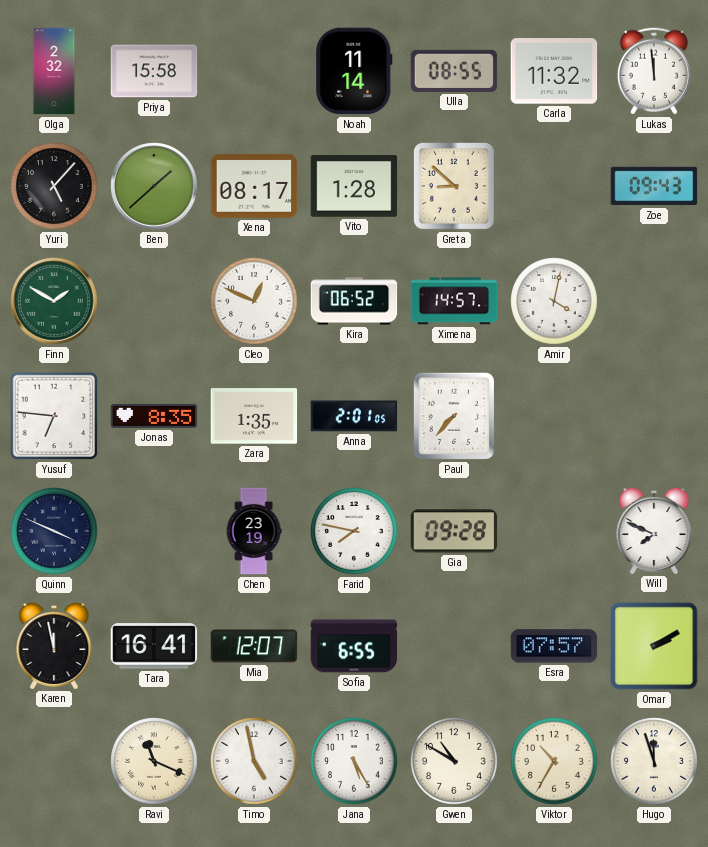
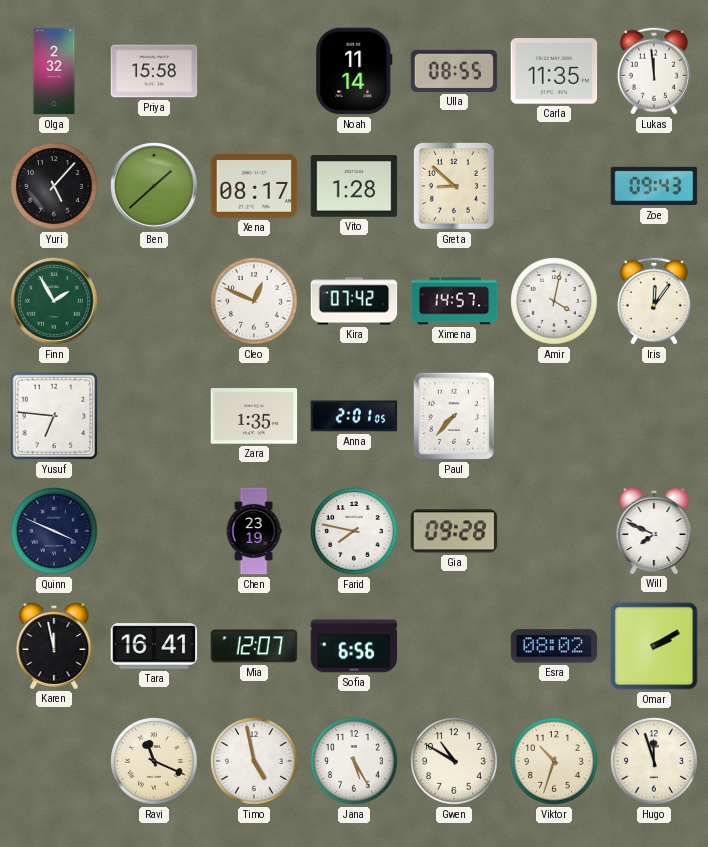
Carla: 11:32 -> 11:35
Finn: 1:50 -> 1:55
Kira: 06:52 -> 07:42
Iris: none -> 12:06
Jonas: 8:35 -> none
Sofia: 6:55 -> 6:56
Esra: 07:57 -> 08:02
Viktor: 10:35 -> 10:33
